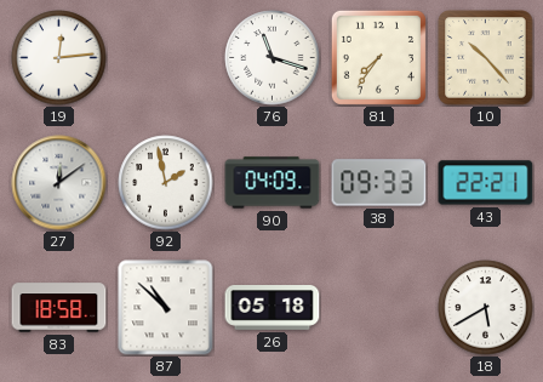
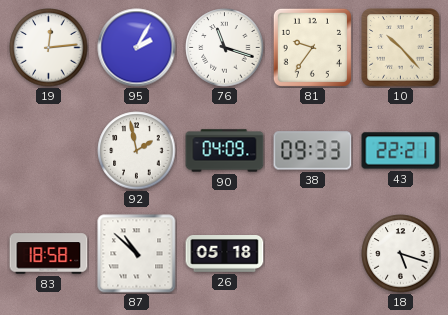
95: none -> 2:05
81: 7:36 -> 9:36
27: 12:09 -> none
18: 5:40 -> 5:18
